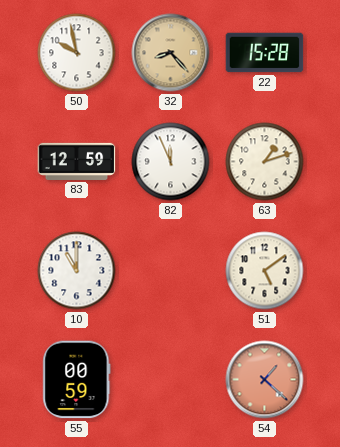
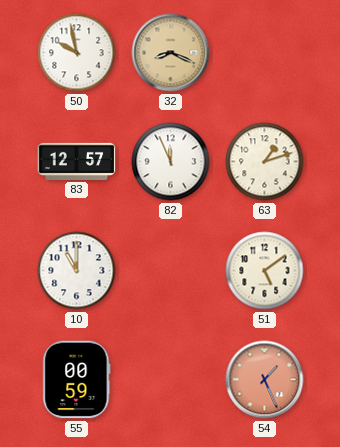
32: 8:23 -> 8:19
22: 15:28 -> none
83: 12:59 -> 12:57
54: 1:22 -> 1:26
